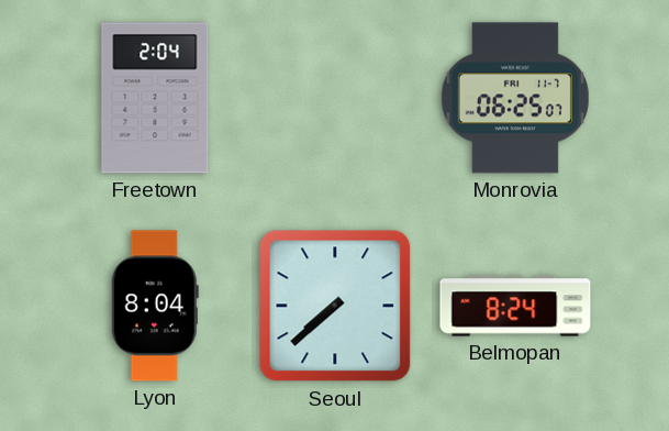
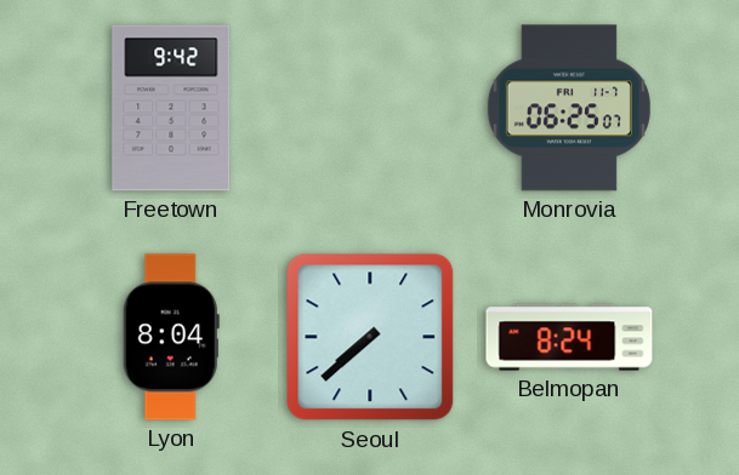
Freetown: 2:04 -> 9:42
